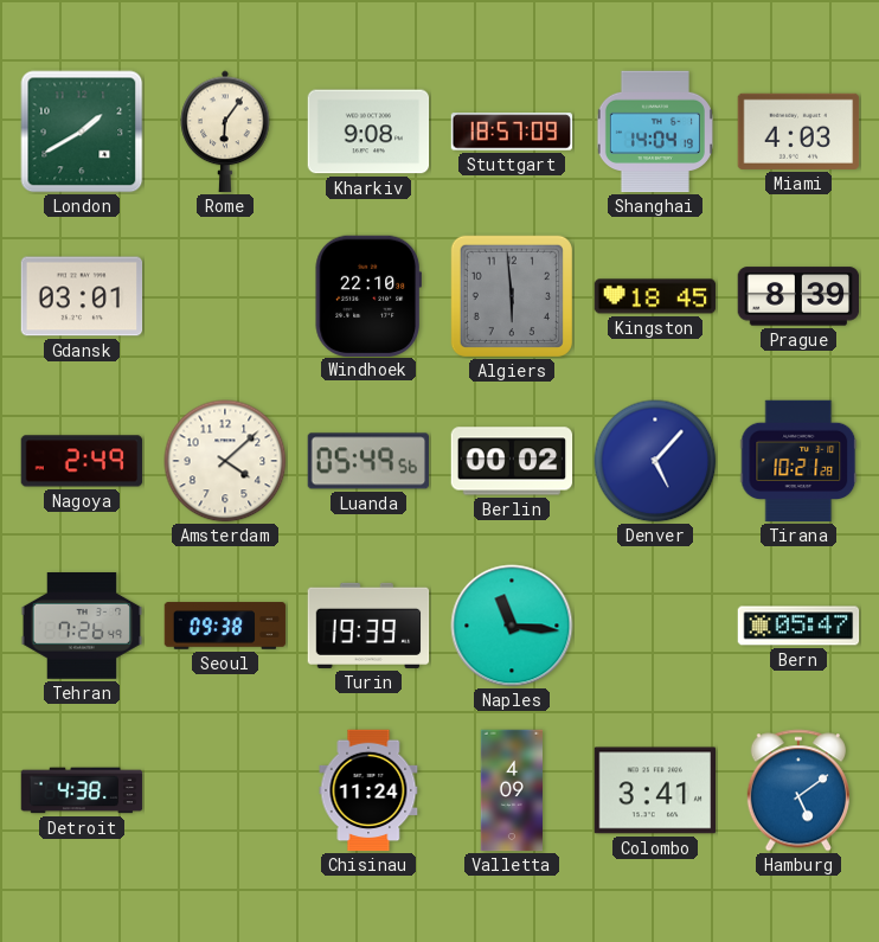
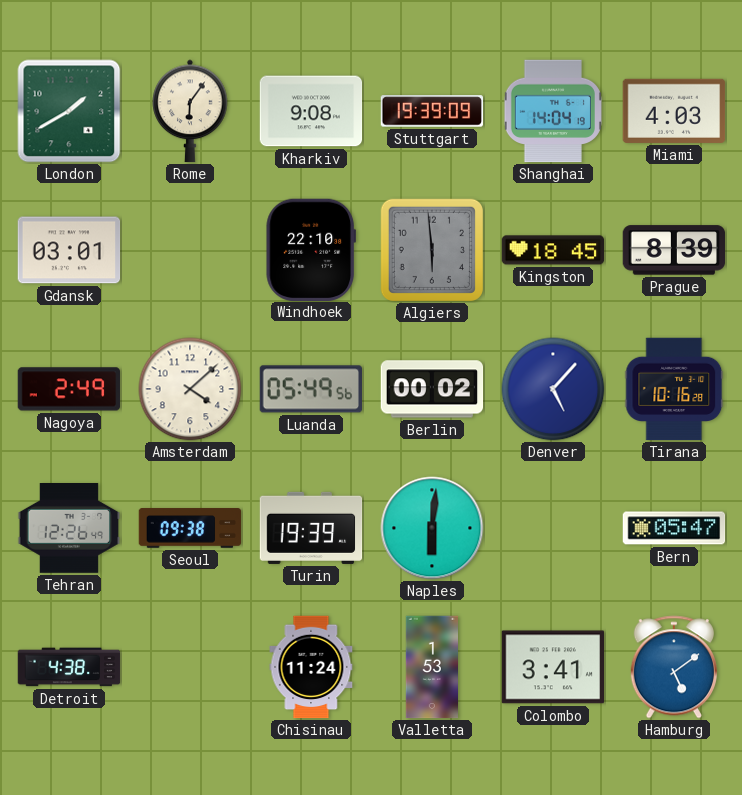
Stuttgart: 18:57 -> 19:39
Tirana: 10:21 -> 10:16
Tehran: 7:26 -> 12:26
Naples: 11:16 -> 6:01
Valletta: 4:09 -> 1:53
